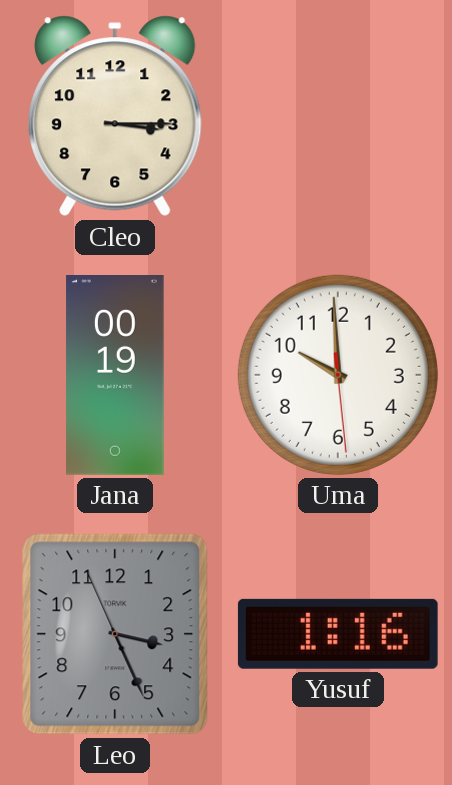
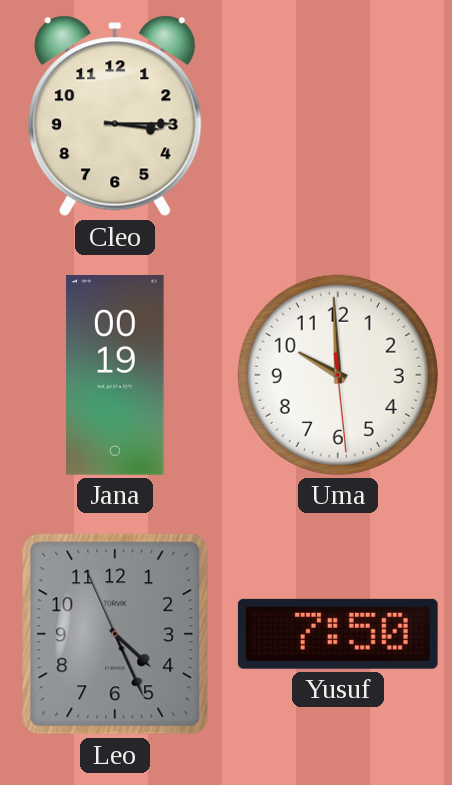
Leo: 3:25 -> 4:25
Yusuf: 1:16 -> 7:50
